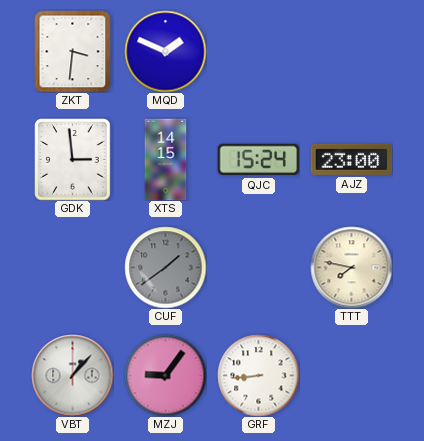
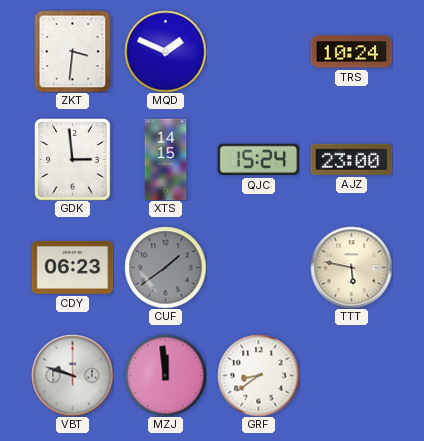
TRS: none -> 10:24
CDY: none -> 06:23
TTT: 7:47 -> 5:47
VBT: 1:07 -> 9:48
MZJ: 9:06 -> 11:59
GRF: 8:44 -> 8:39
